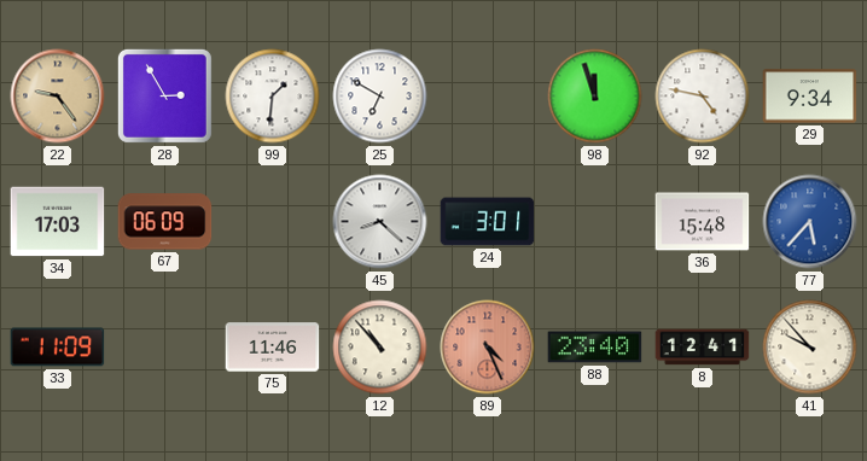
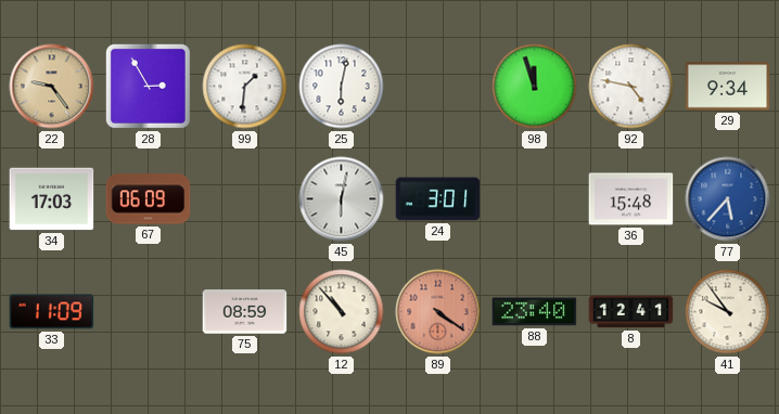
25: 6:50 -> 6:02
45: 8:22 -> 6:02
75: 11:46 -> 08:59
89: 4:26 -> 4:21
41: 9:53 -> 9:54
